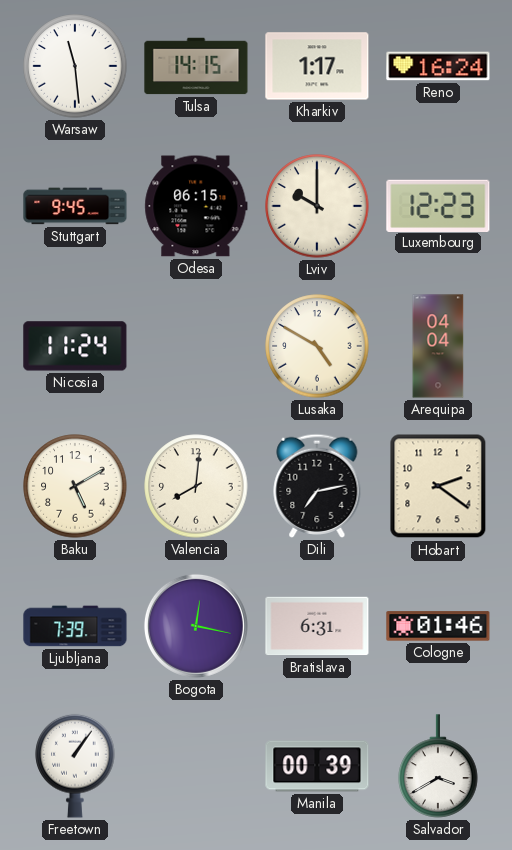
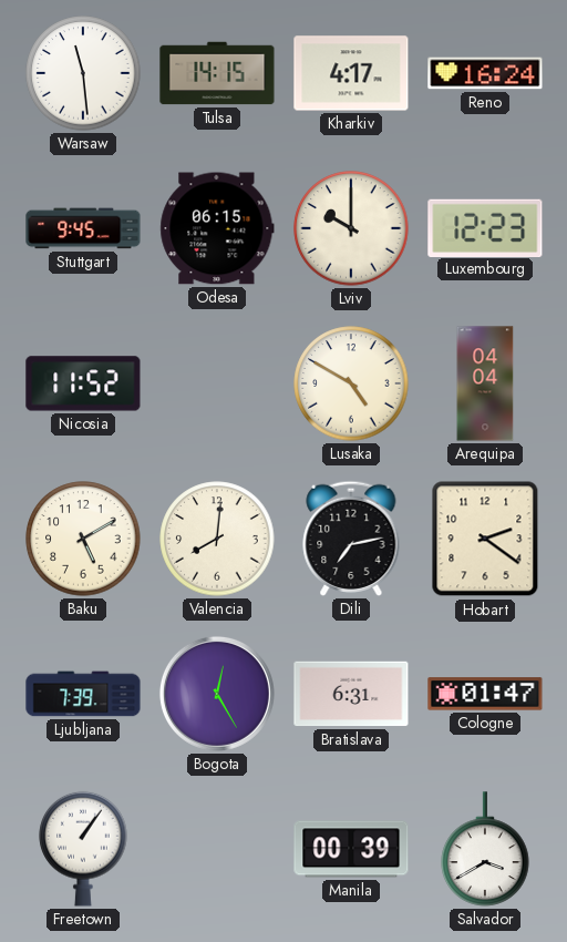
Kharkiv: 1:17 -> 4:17
Nicosia: 11:24 -> 11:52
Bogota: 12:17 -> 12:25
Cologne: 01:46 -> 01:47
